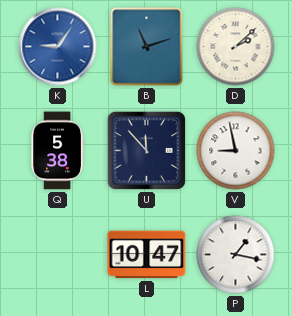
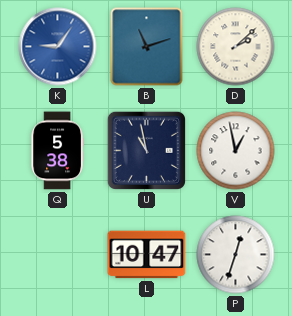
U: 11:53 -> 10:58
V: 8:58 -> 12:58
P: 1:17 -> 12:33
